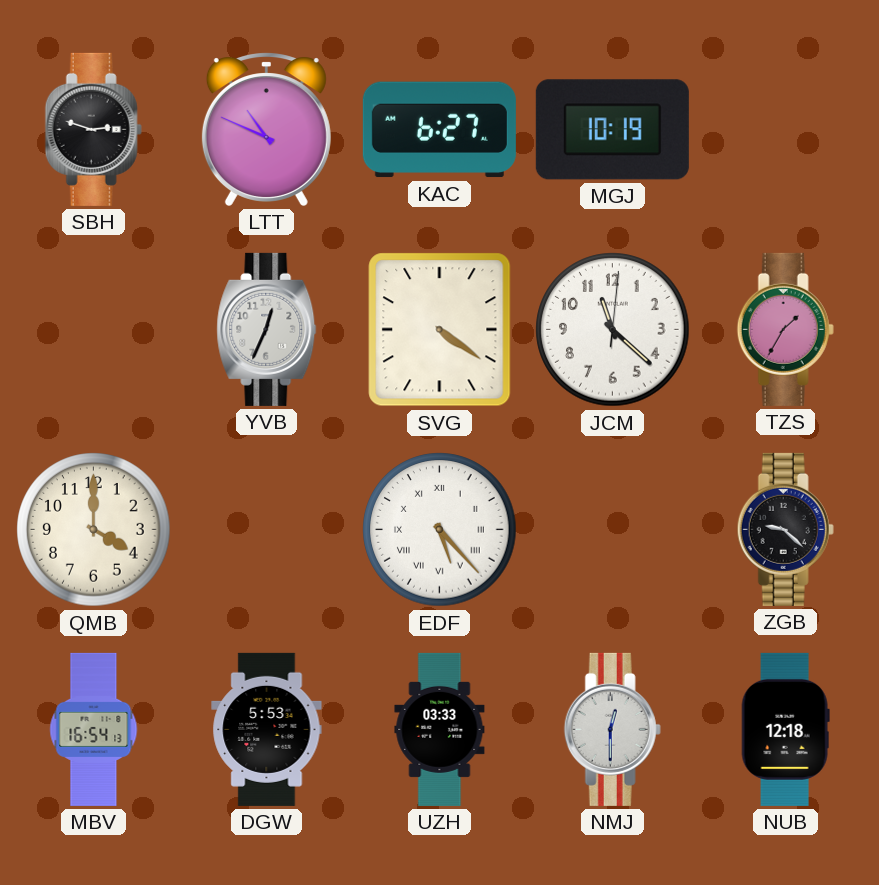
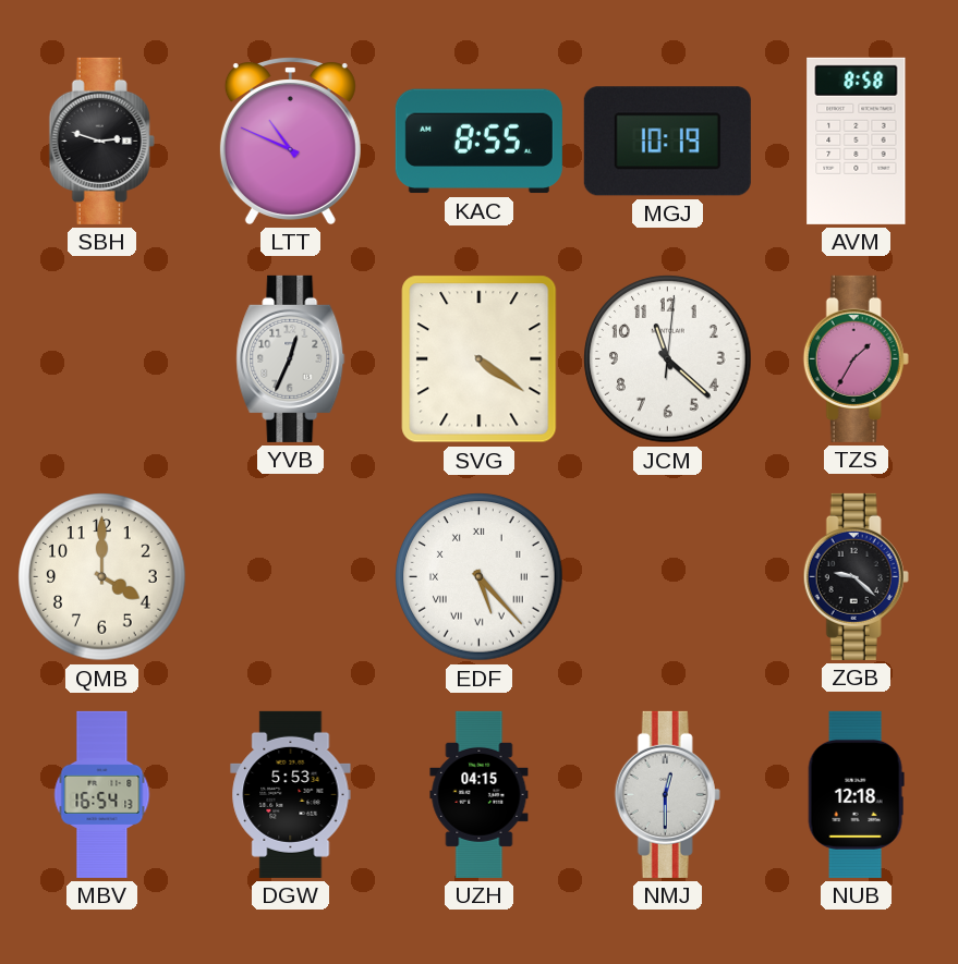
KAC: 6:27 -> 8:55
AVM: none -> 8:58
UZH: 03:33 -> 04:15
